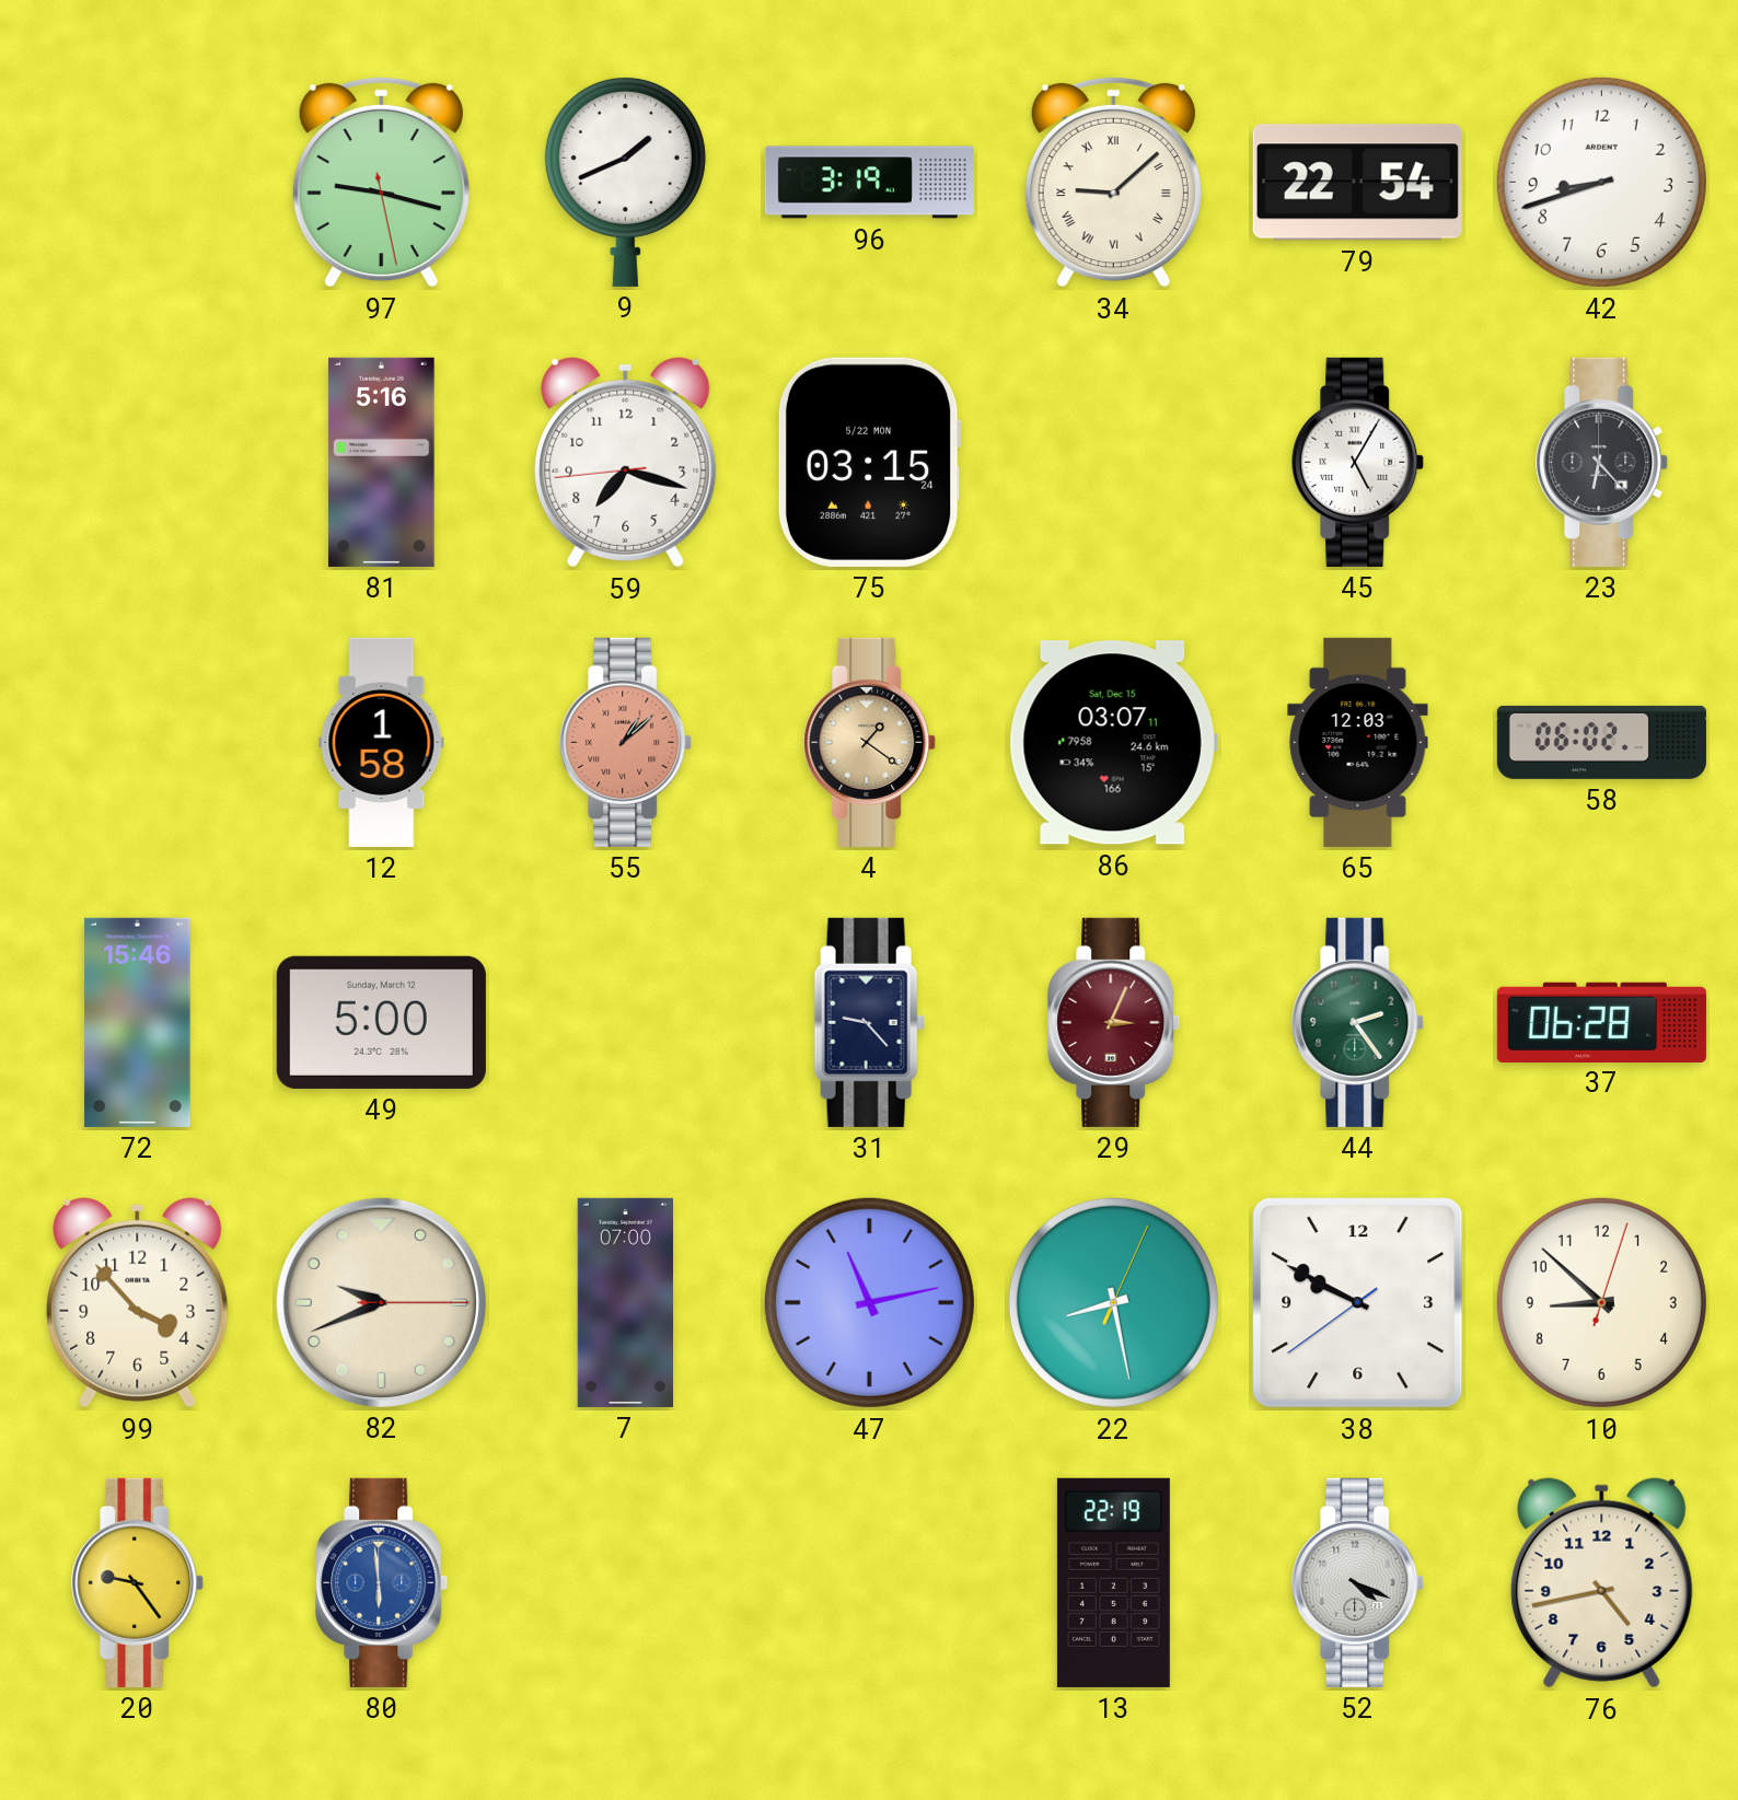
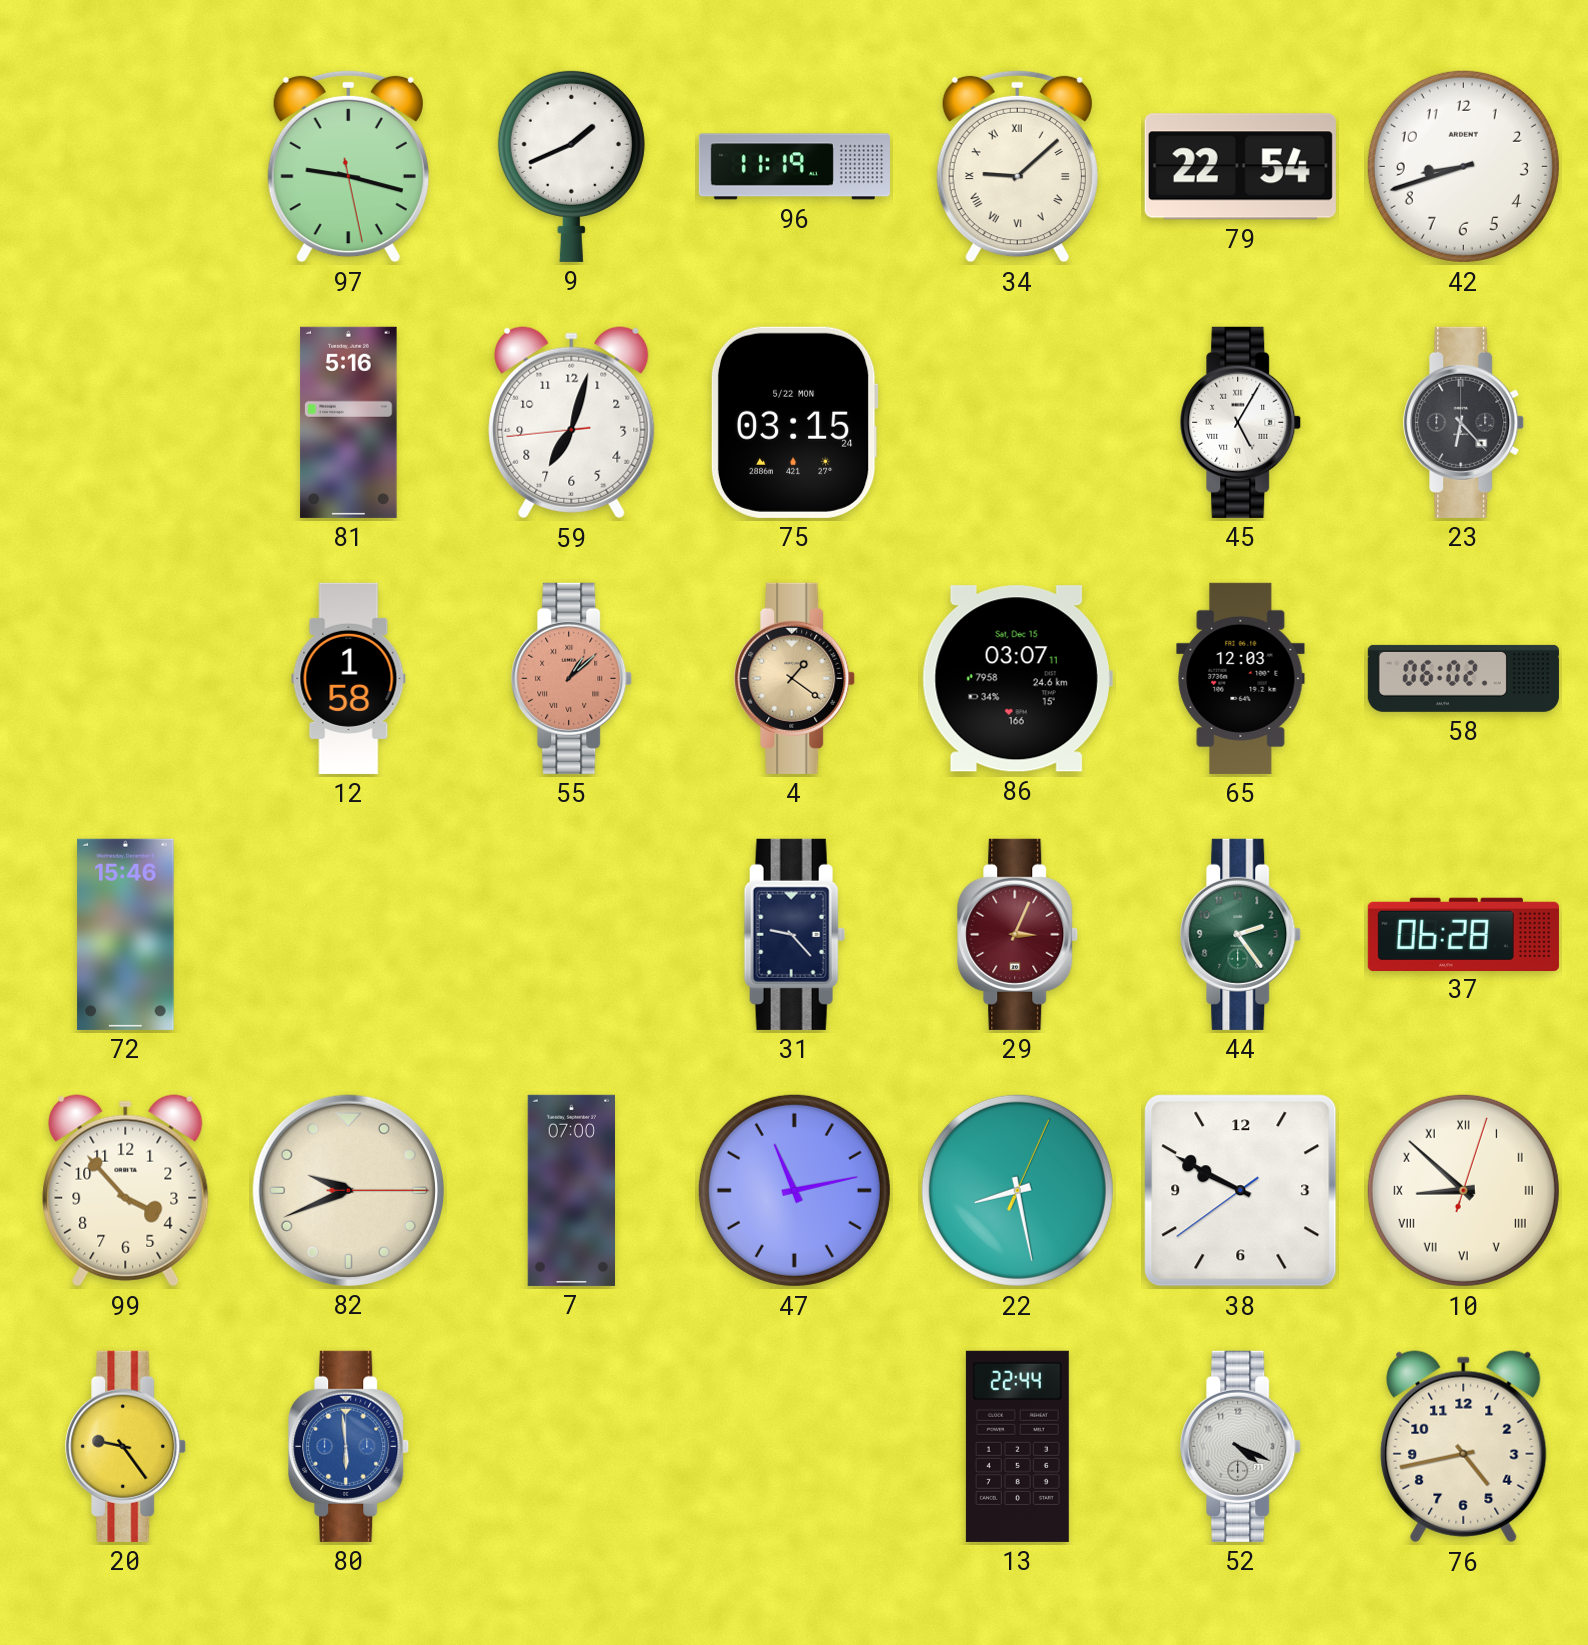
96: 3:19 -> 11:19
59: 7:17 -> 7:02
49: 5:00 -> none
10 numerals: Arabic -> Roman
13: 22:19 -> 22:44
